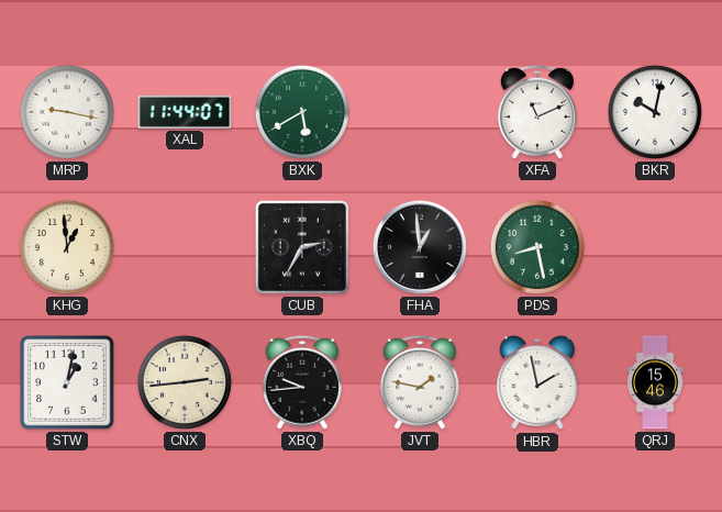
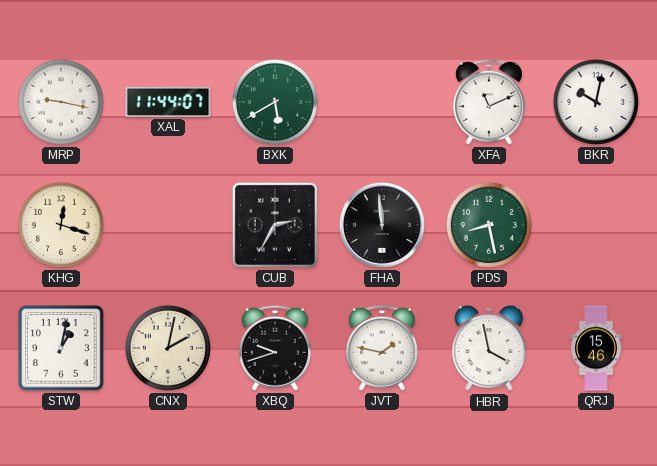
KHG: 12:59 -> 12:18
FHA: 12:59 -> 11:59
CNX: 2:44 -> 2:02
XBQ: 9:44 -> 9:42
HBR: 1:58 -> 3:58
